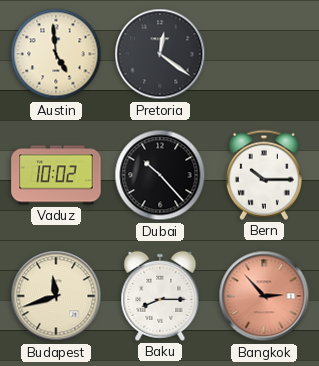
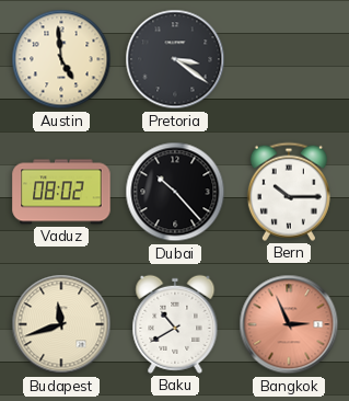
Pretoria: 12:21 -> 3:21
Vaduz: 10:02 -> 08:02
Baku: 8:15 -> 10:40
Bangkok: 2:53 -> 2:56
